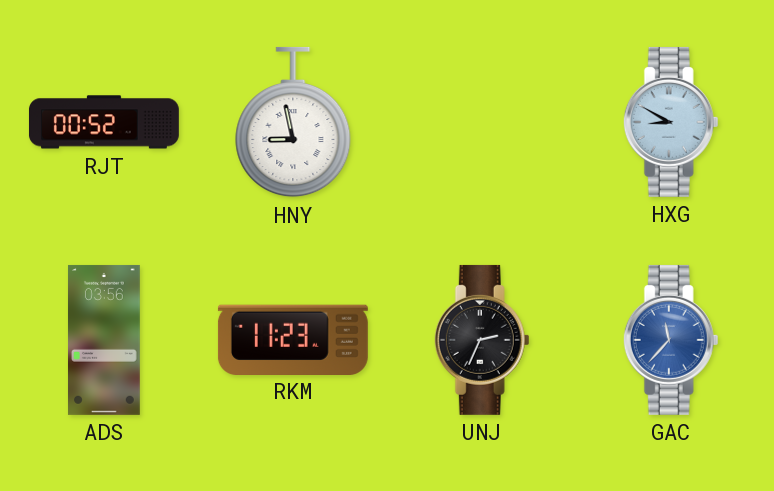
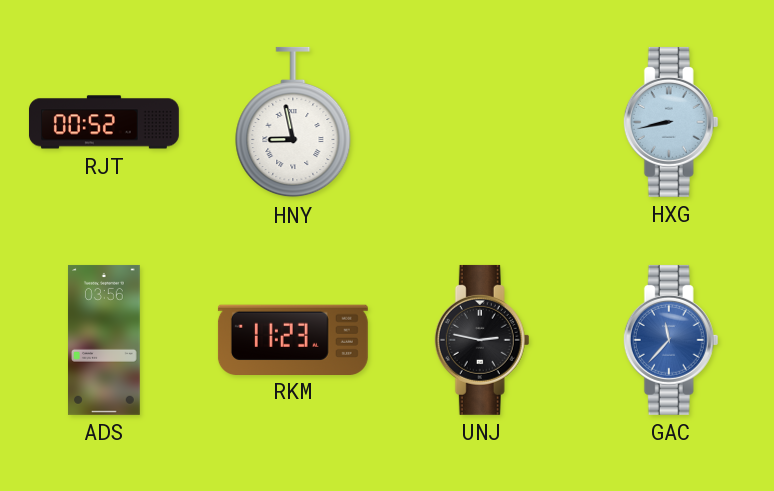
HXG: 8:50 -> 8:43
UNJ: 2:34 -> 2:47
